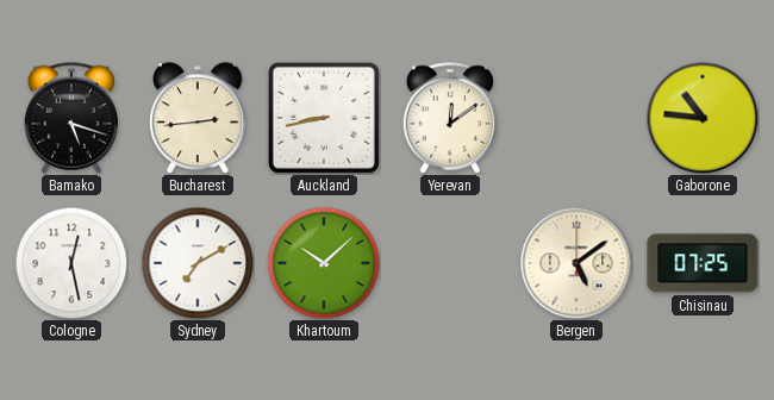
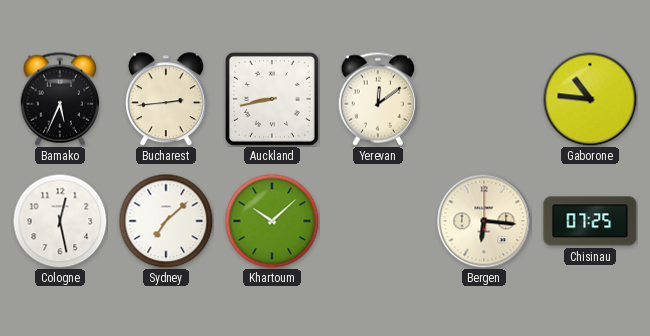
Bamako: 5:18 -> 5:34
Sydney: 7:10 -> 7:08
Bergen: 5:09 -> 6:16
